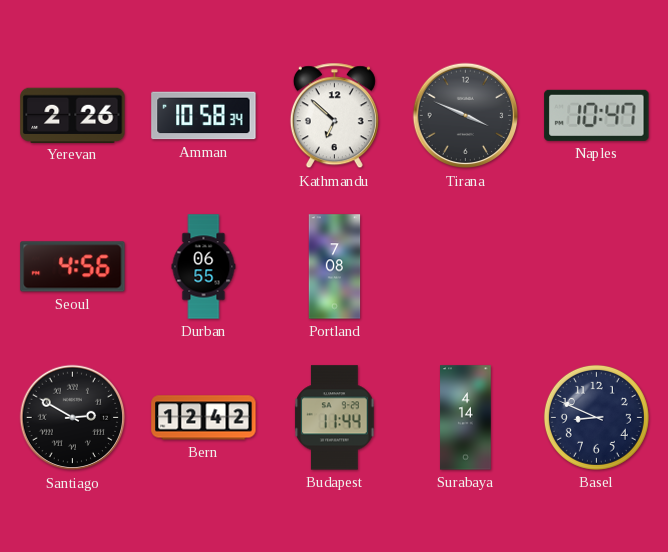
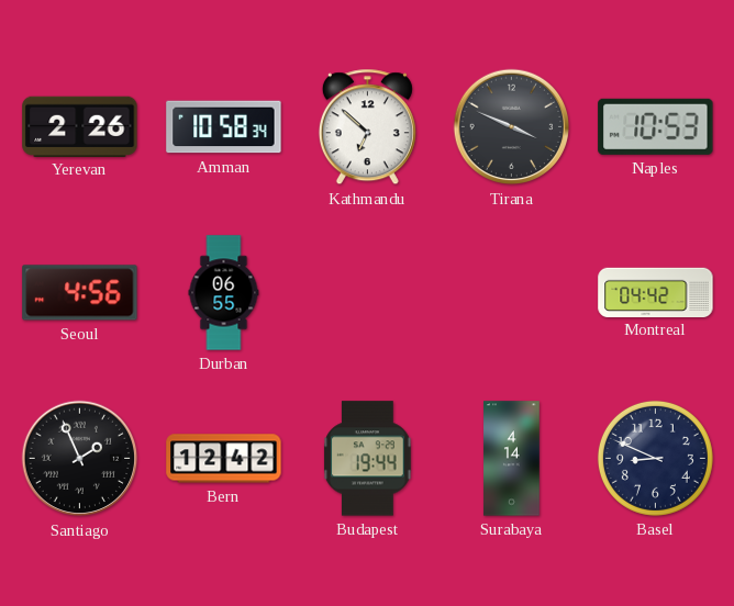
Naples: 10:47 -> 10:53
Portland: 7:08 -> none
Montreal: none -> 04:42
Santiago: 2:50 -> 1:56
Budapest: 11:44 -> 19:44
